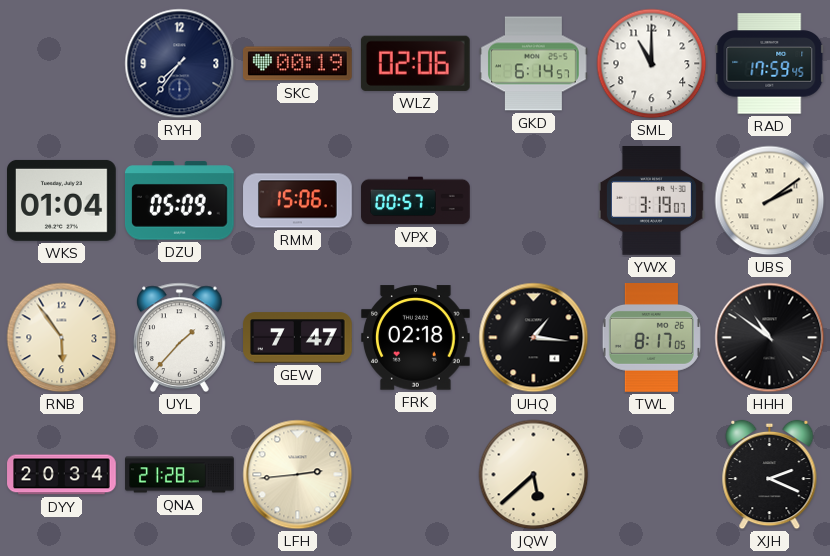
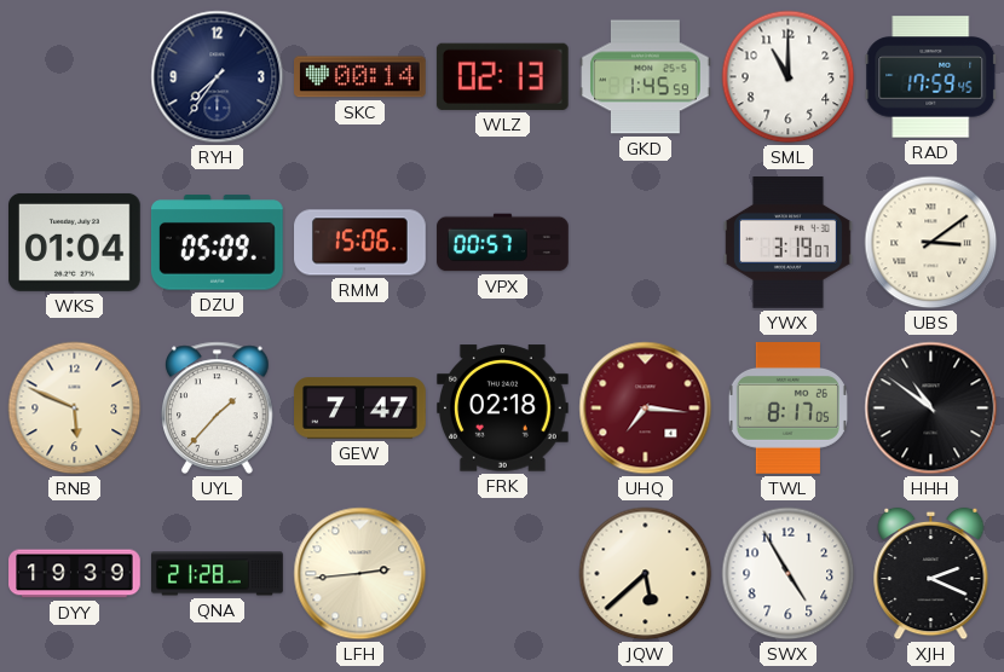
SKC: 00:19 -> 00:14
WLZ: 02:06 -> 02:13
GKD: 6:14 -> 1:45
UBS: 2:09 -> 3:09
RNB: 5:54 -> 5:49
UHQ: 1:16 -> 7:16
UHQ dial: black -> burgundy
DYY: 20:34 -> 19:39
SWX: none -> 4:55
